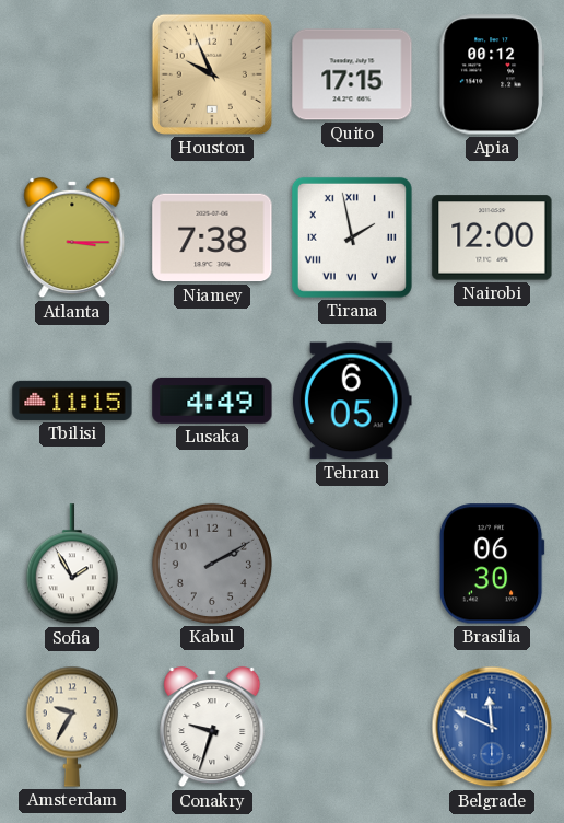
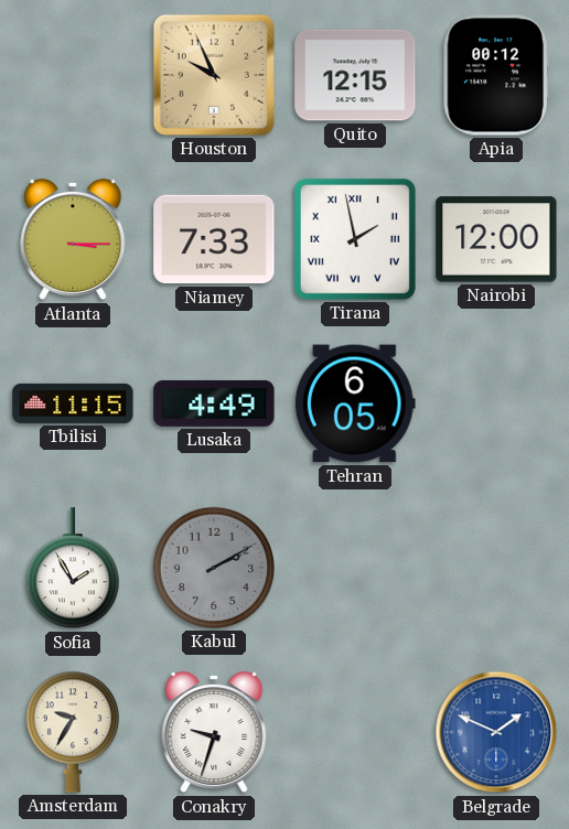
Quito: 17:15 -> 12:15
Niamey: 7:38 -> 7:33
Brasilia: 06:30 -> none
Belgrade: 11:49 -> 1:49
